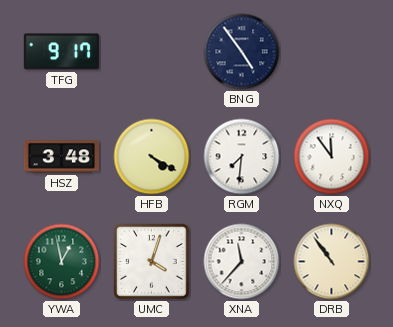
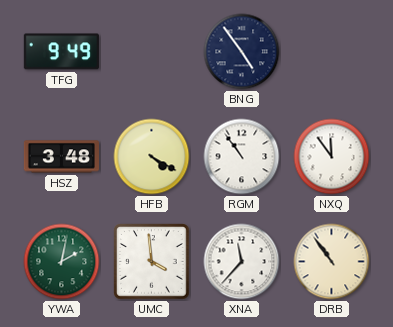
TFG: 9:17 -> 9:49
RGM: 7:31 -> 10:54
YWA: 12:58 -> 2:02
UMC: 4:03 -> 3:59
